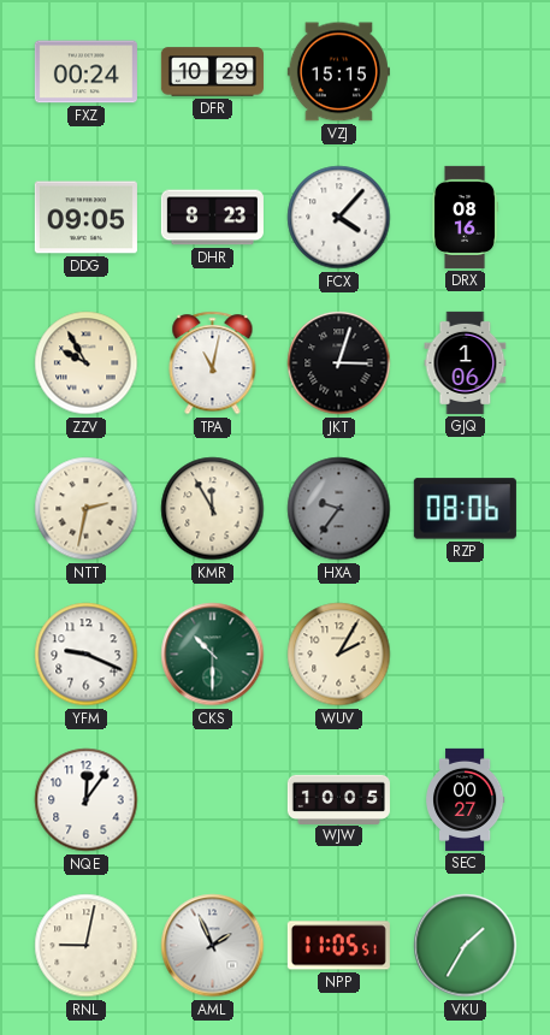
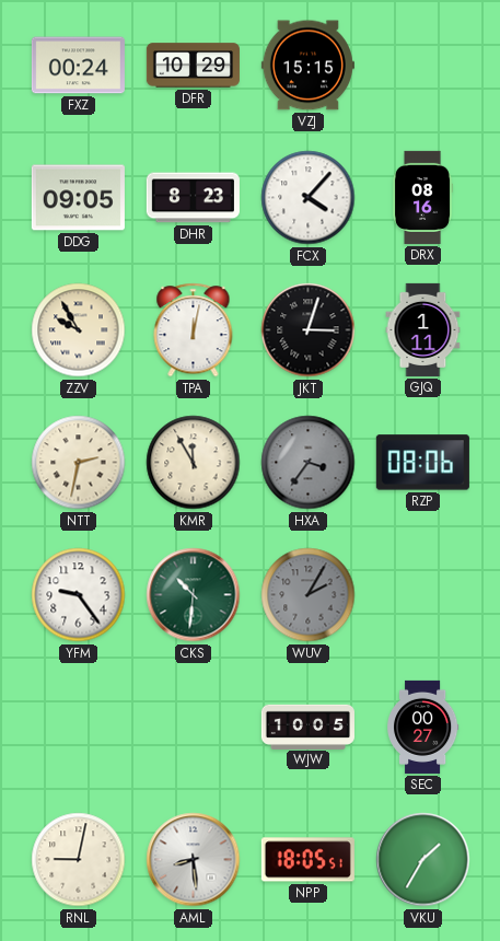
TPA: 11:02 -> 12:02
GJQ: 1:06 -> 1:11
HXA: 9:36 -> 3:36
YFM: 9:19 -> 9:24
CKS: 10:30 -> 10:31
WUV dial: cream -> grey
NQE: 12:06 -> none
AML: 1:56 -> 8:29
NPP: 11:05 -> 18:05
